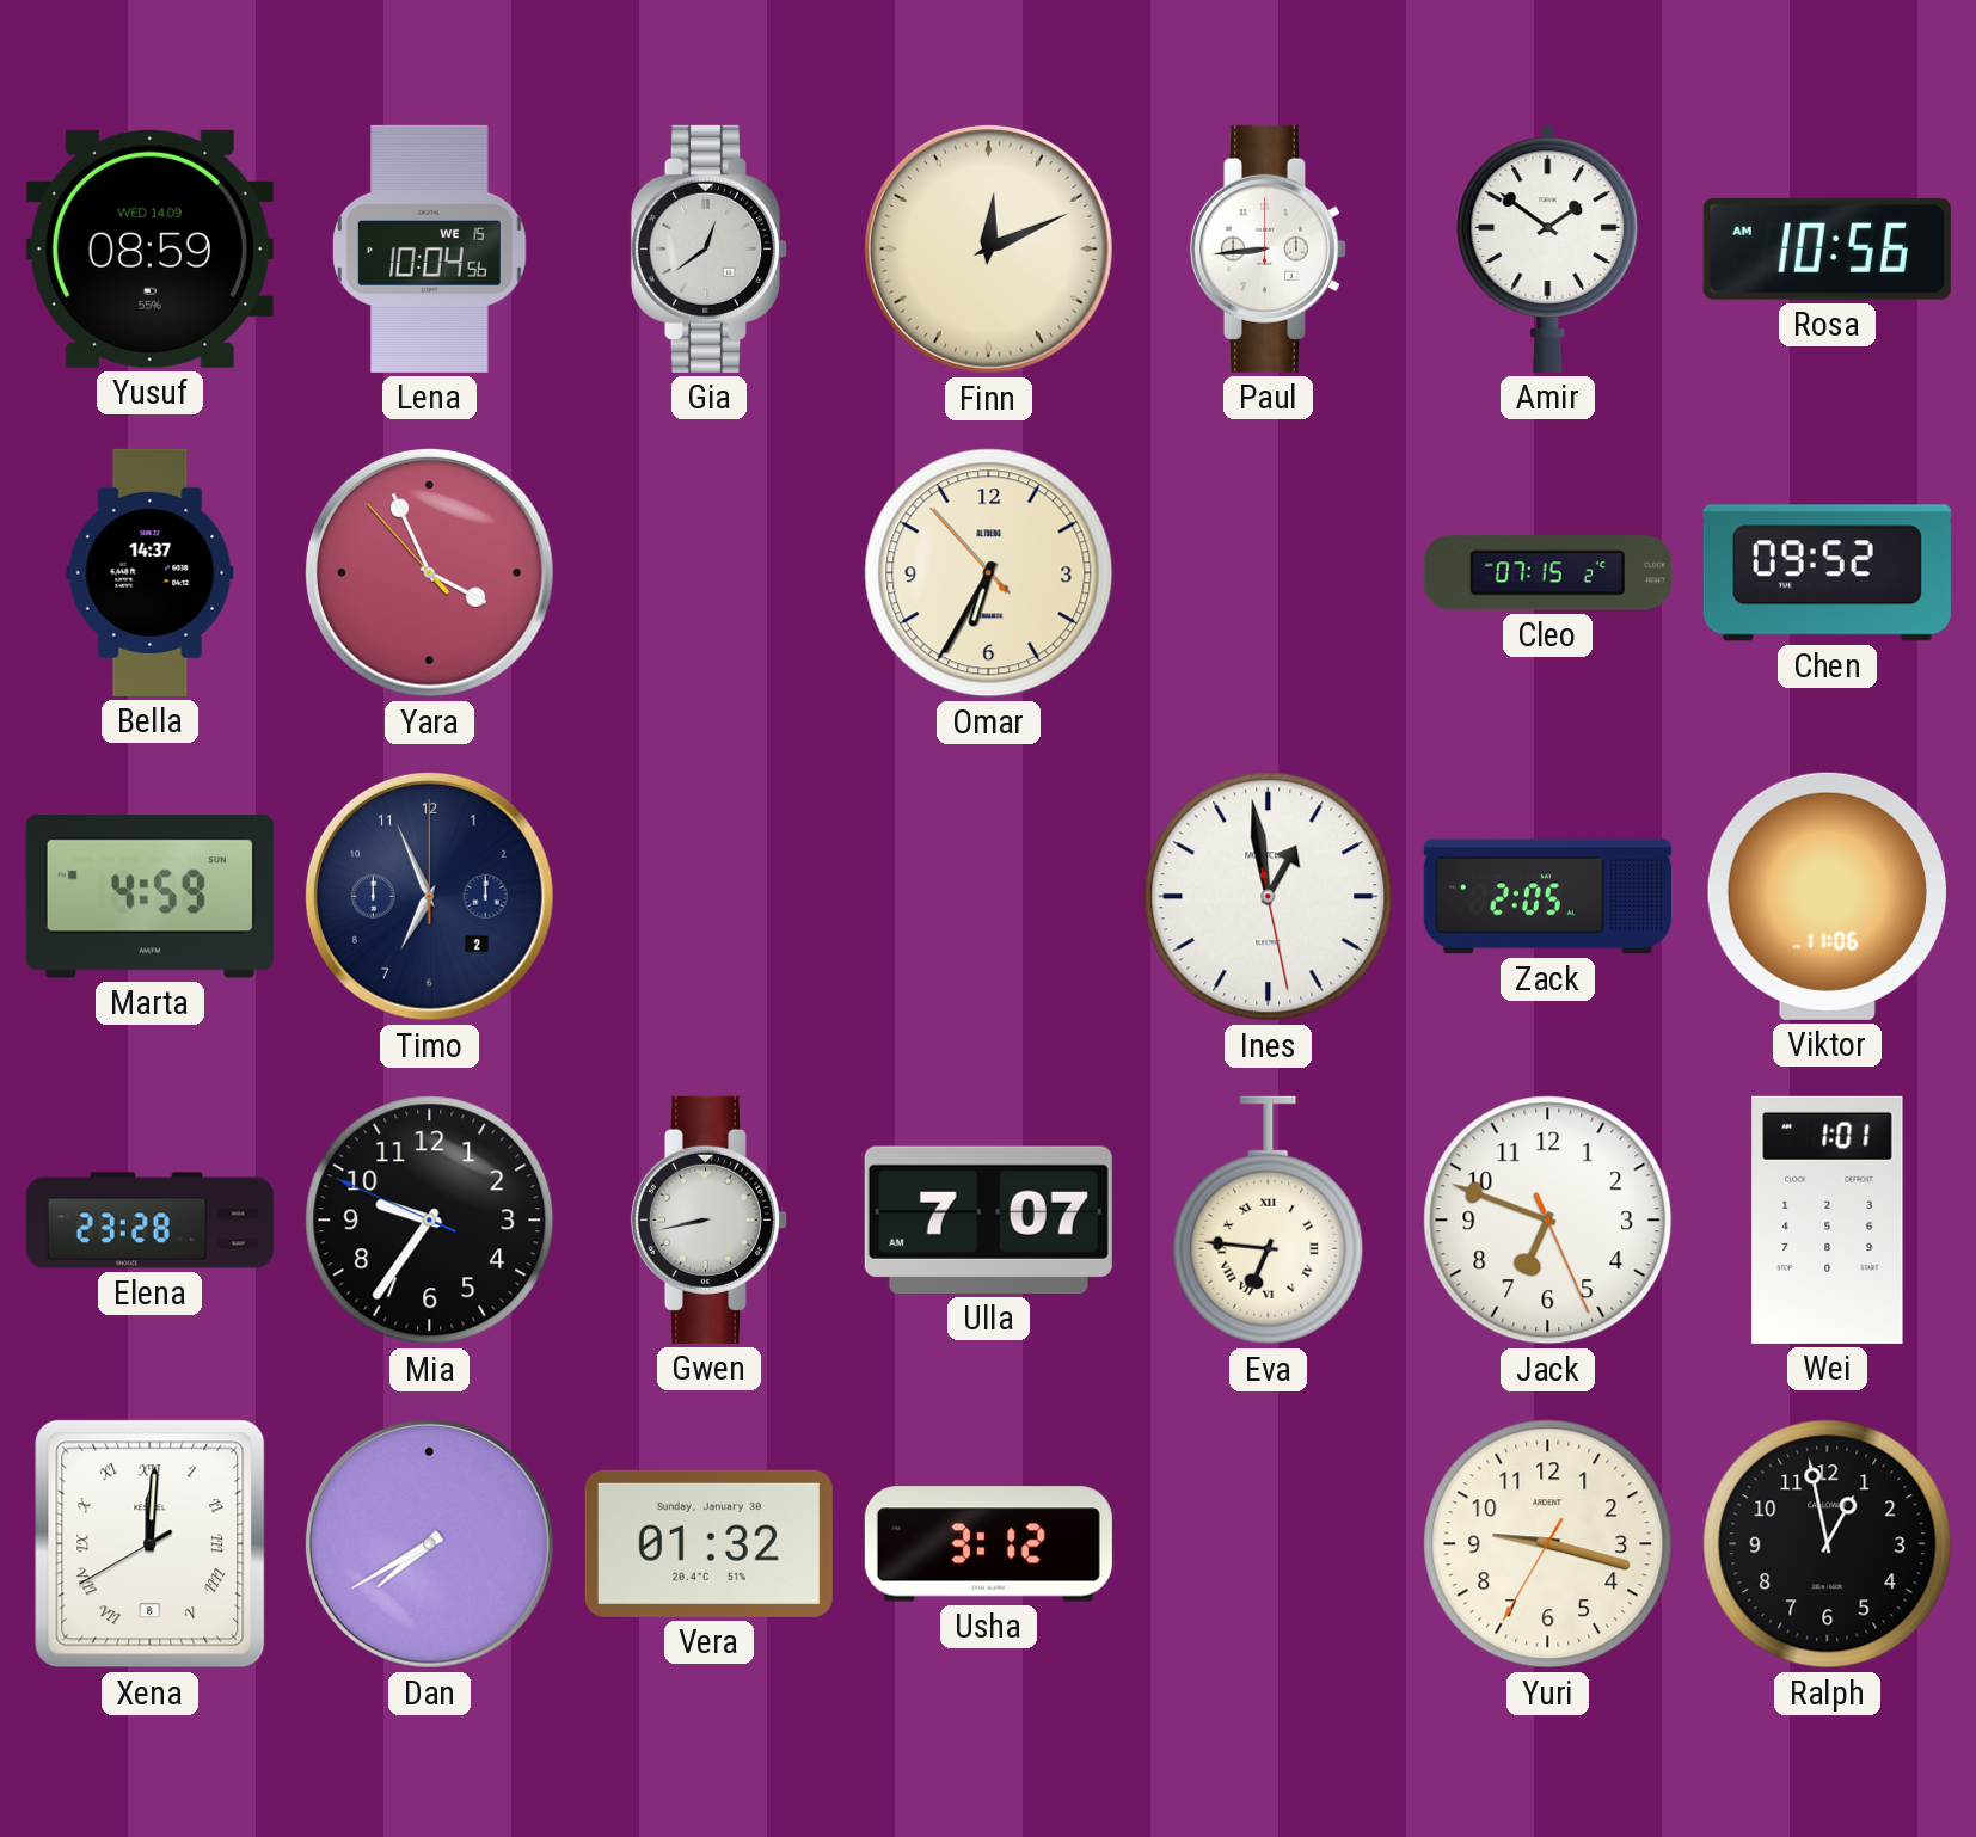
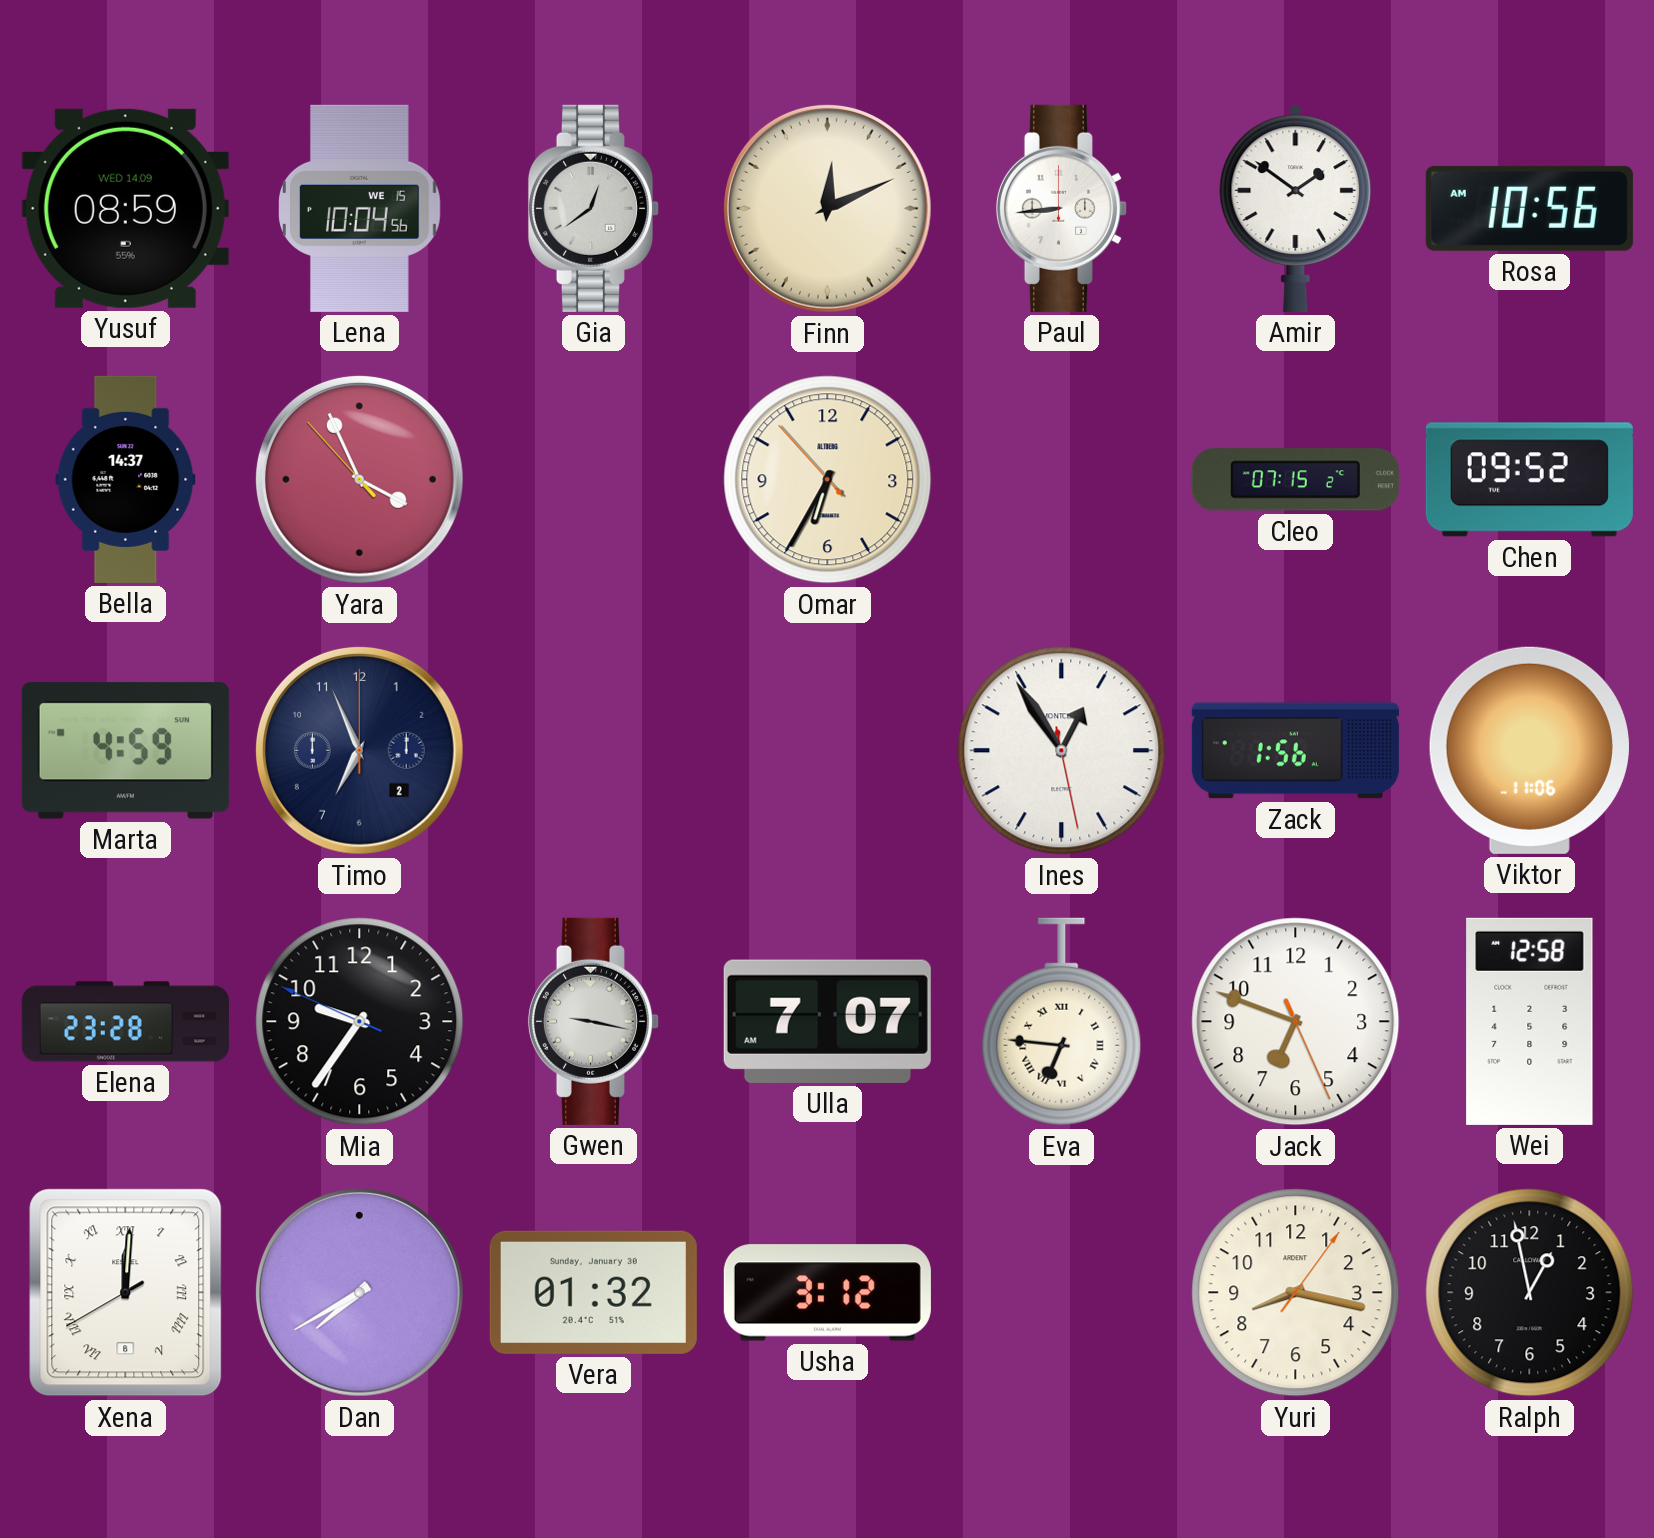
Ines: 12:58 -> 12:54
Zack: 2:05 -> 1:56
Gwen: 8:43 -> 9:17
Wei: 1:01 -> 12:58
Yuri: 9:17 -> 8:17
